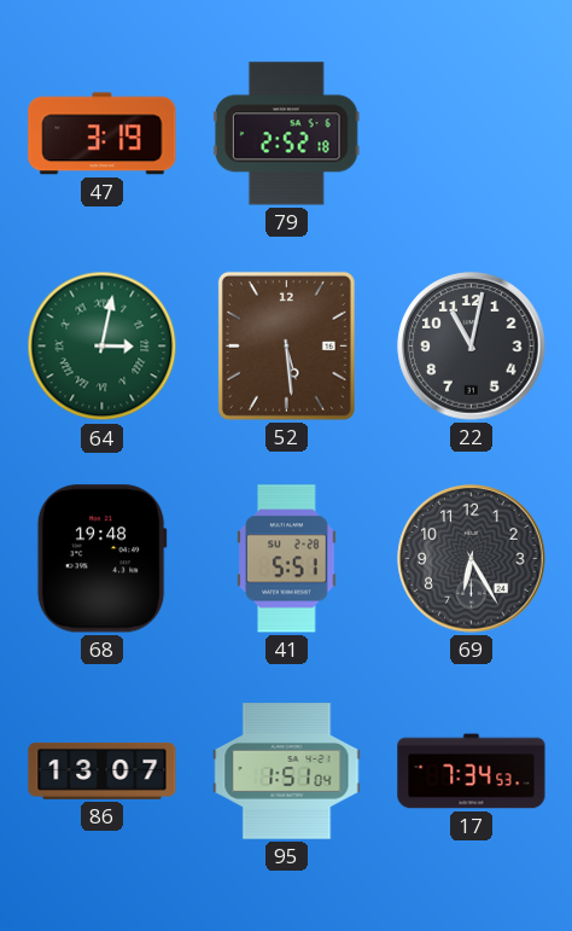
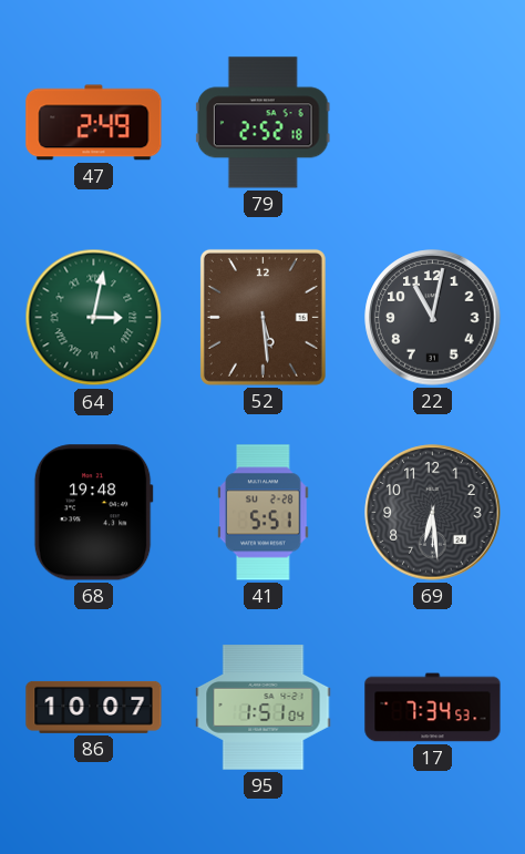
47: 3:19 -> 2:49
69: 6:25 -> 6:29
86: 13:07 -> 10:07
